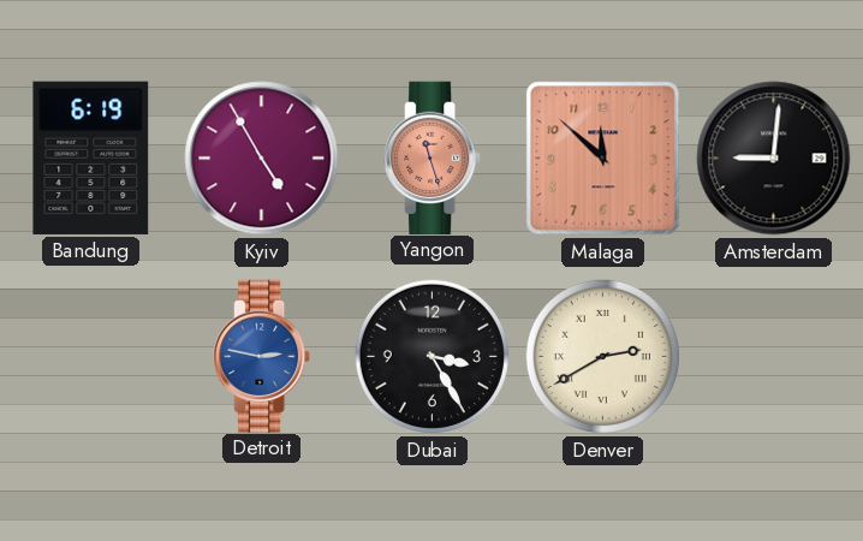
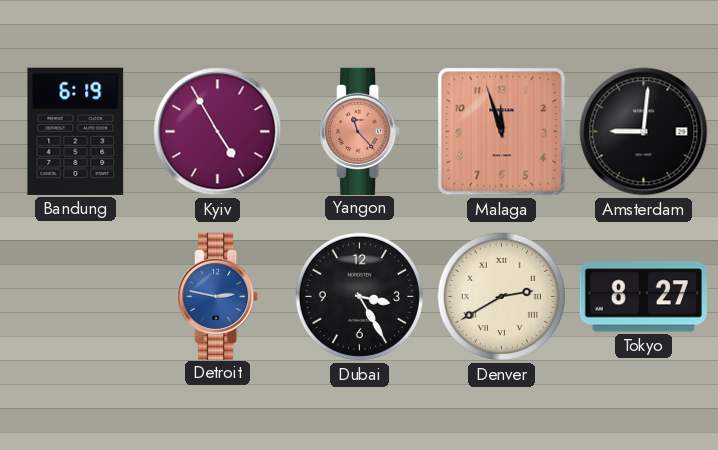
Yangon: 11:27 -> 11:23
Malaga: 11:52 -> 11:57
Tokyo: none -> 8:27
